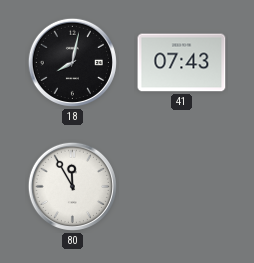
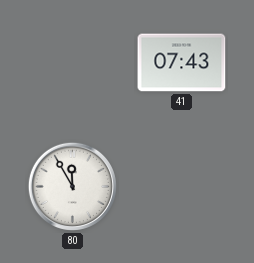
18: 8:02 -> none
